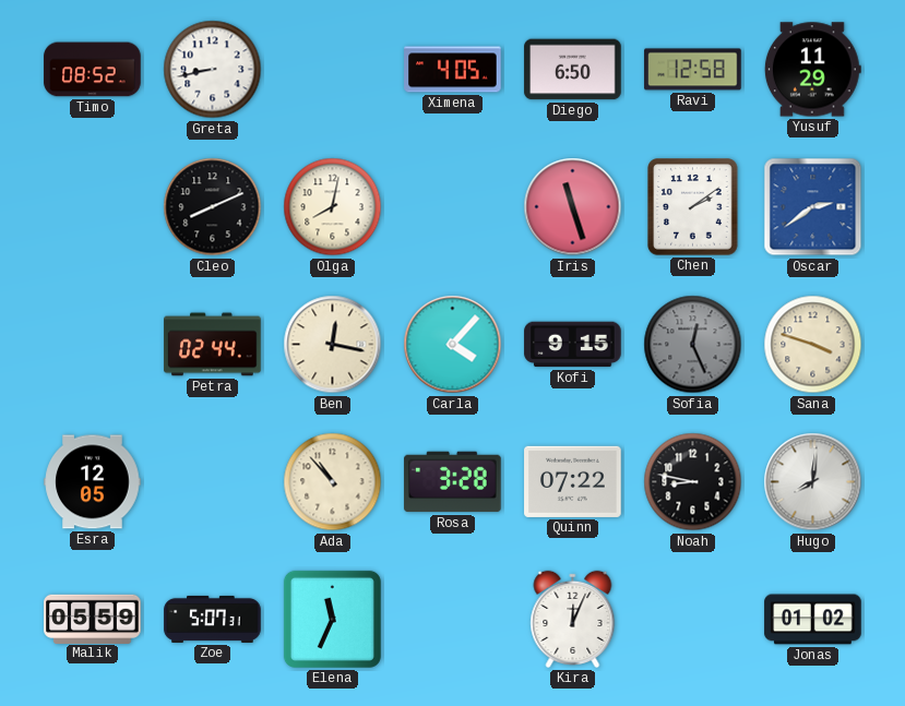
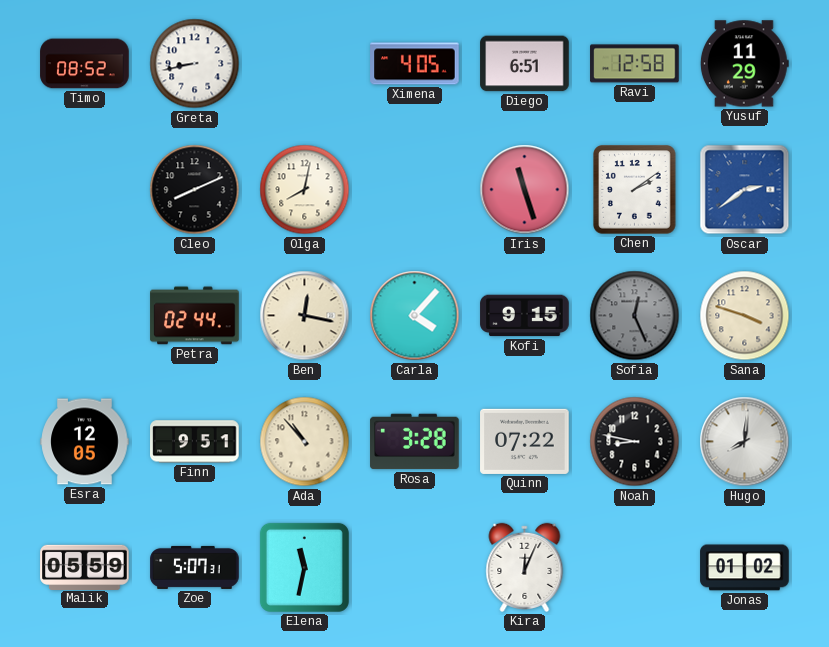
Diego: 6:50 -> 6:51
Finn: none -> 9:51
Elena: 11:34 -> 11:32
